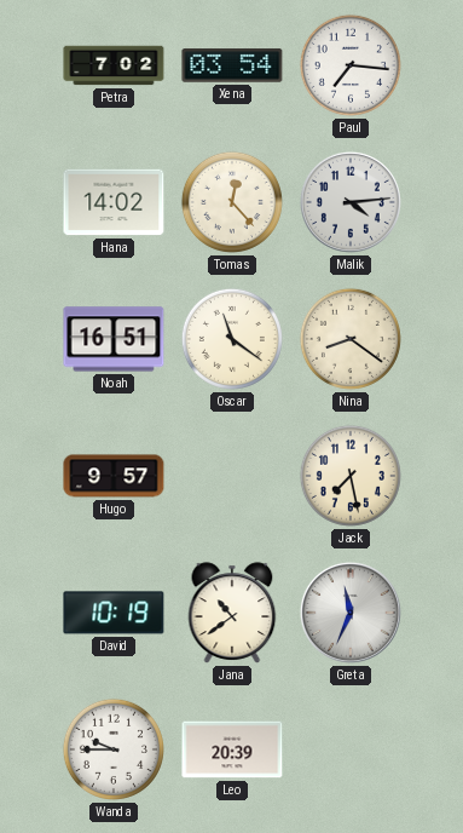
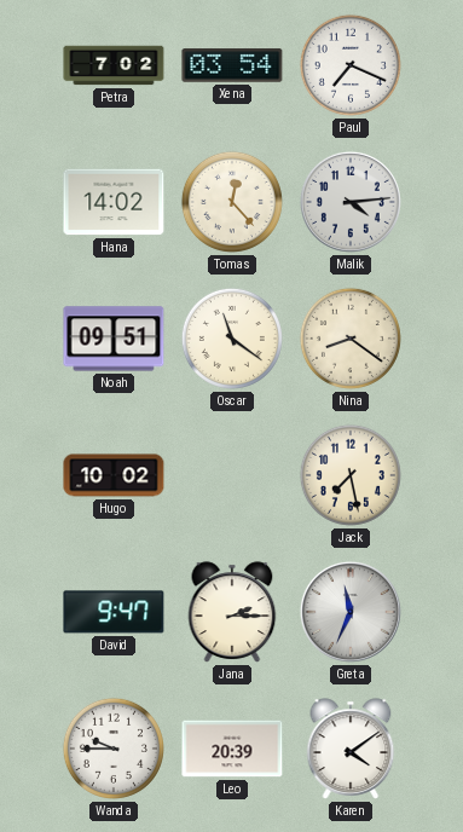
Paul: 7:16 -> 7:19
Noah: 16:51 -> 09:51
Hugo: 9:57 -> 10:02
David: 10:19 -> 9:47
Jana: 10:39 -> 2:15
Karen: none -> 4:09
